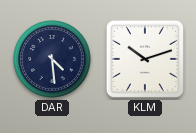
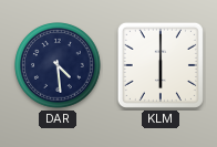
KLM: 10:12 -> 6:00
